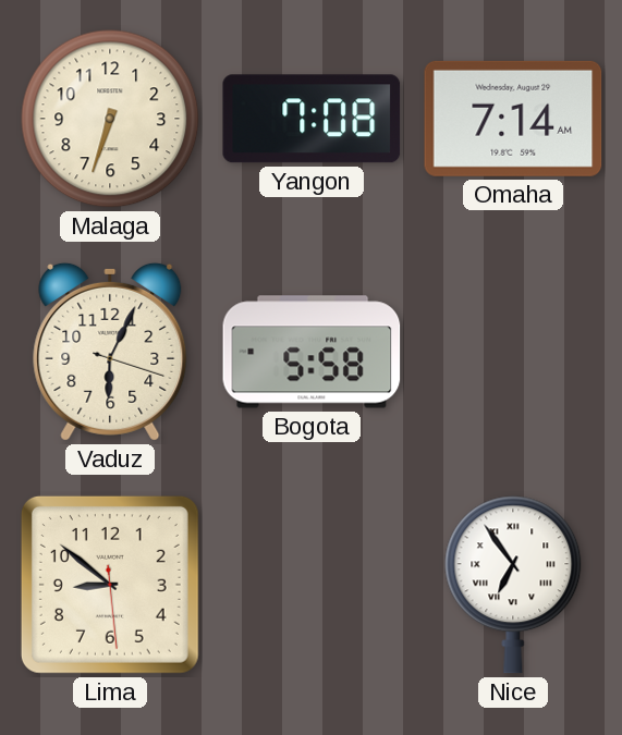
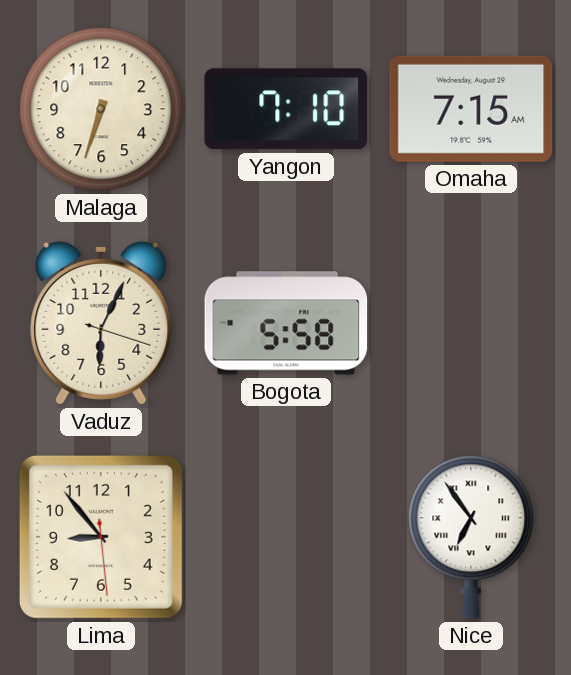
Yangon: 7:08 -> 7:10
Omaha: 7:14 -> 7:15
Lima: 8:51 -> 8:53
